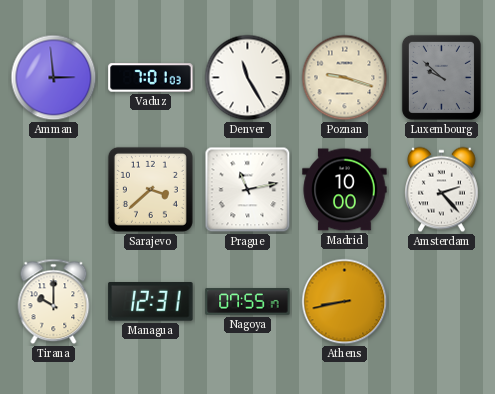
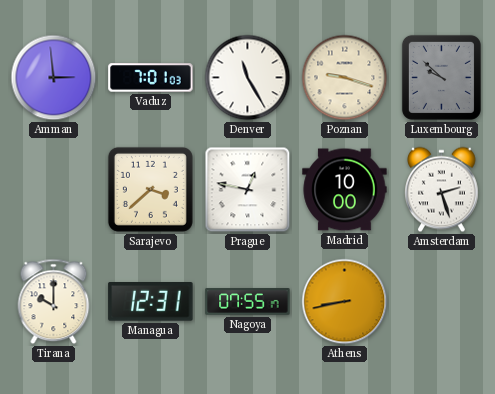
Prague: 11:13 -> 12:47
Amsterdam: 2:23 -> 2:27
